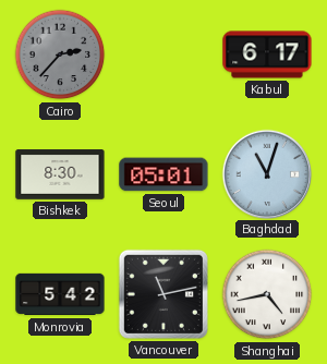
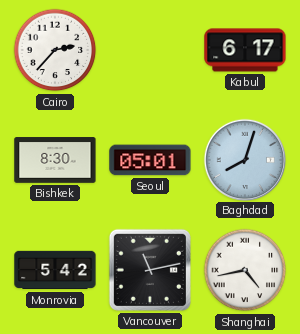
Cairo dial: grey -> white
Baghdad: 11:03 -> 8:03
